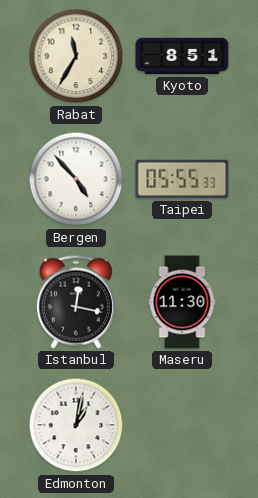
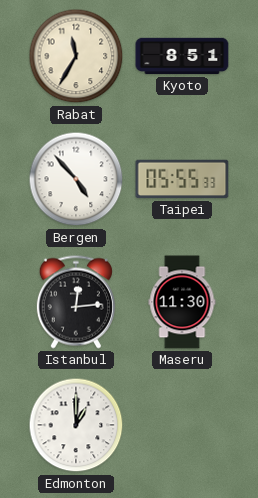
Istanbul: 12:17 -> 12:14
Edmonton: 1:02 -> 1:00
